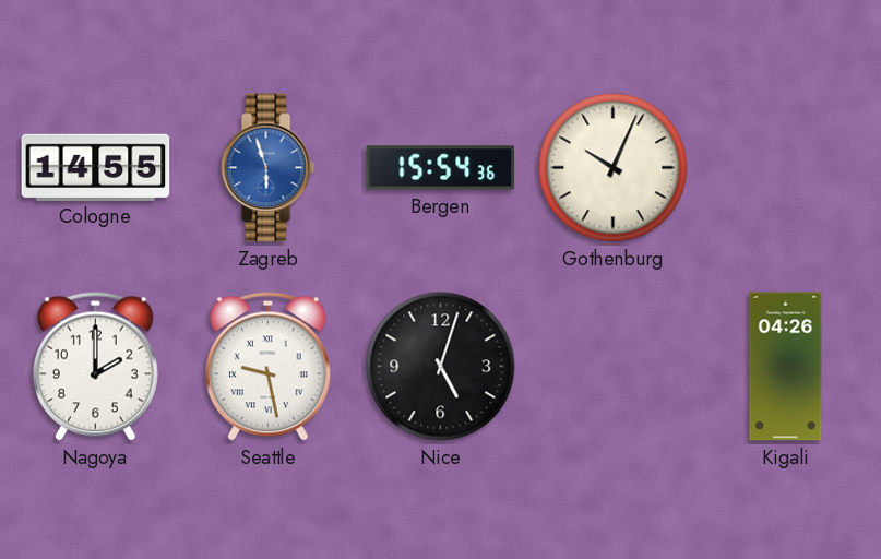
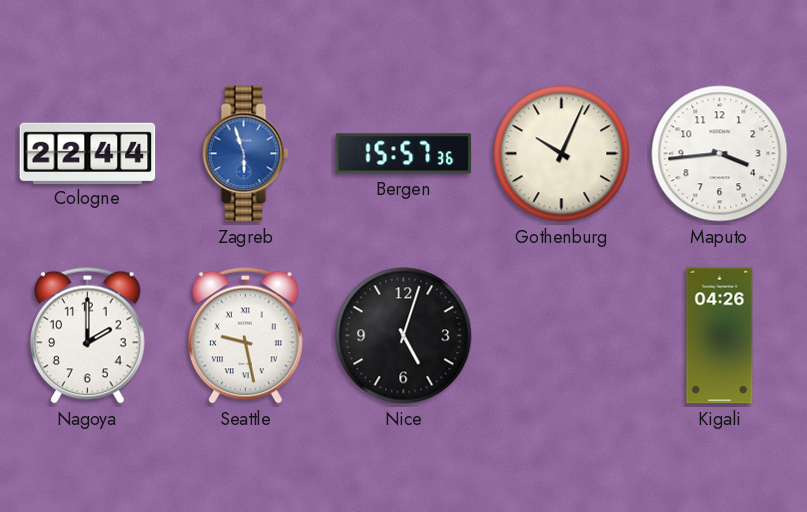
Cologne: 14:55 -> 22:44
Bergen: 15:54 -> 15:57
Maputo: none -> 3:44
